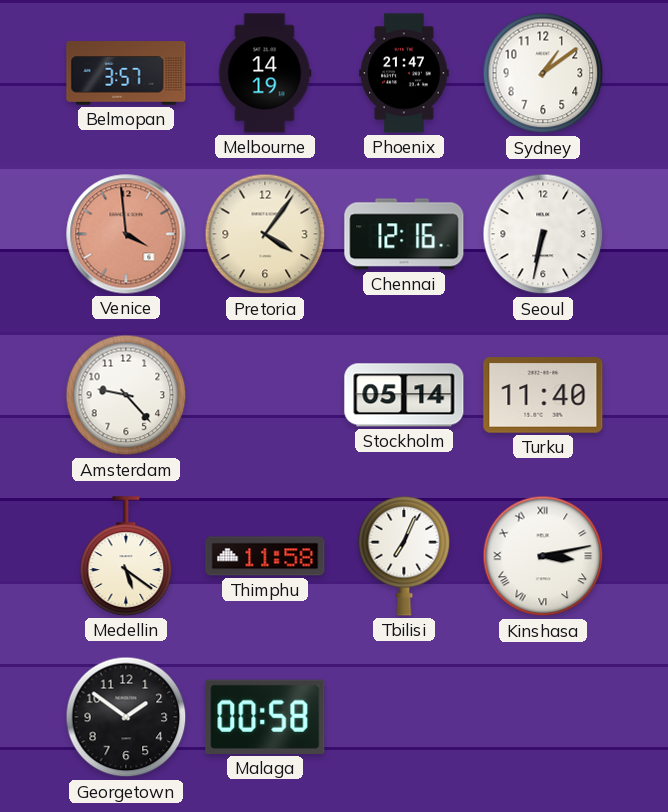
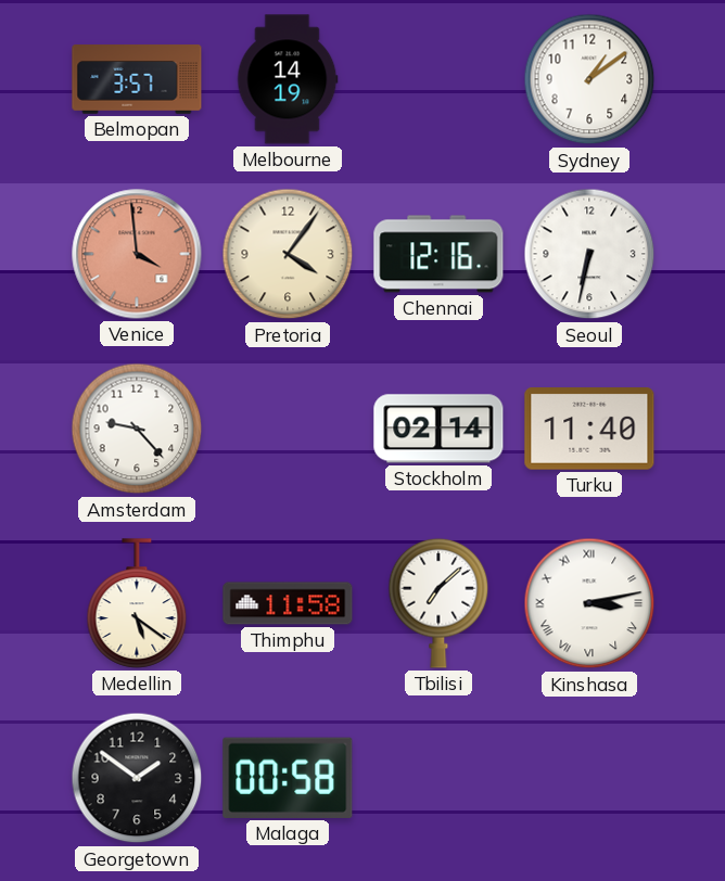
Phoenix: 21:47 -> none
Stockholm: 05:14 -> 02:14
Tbilisi: 7:04 -> 7:08
